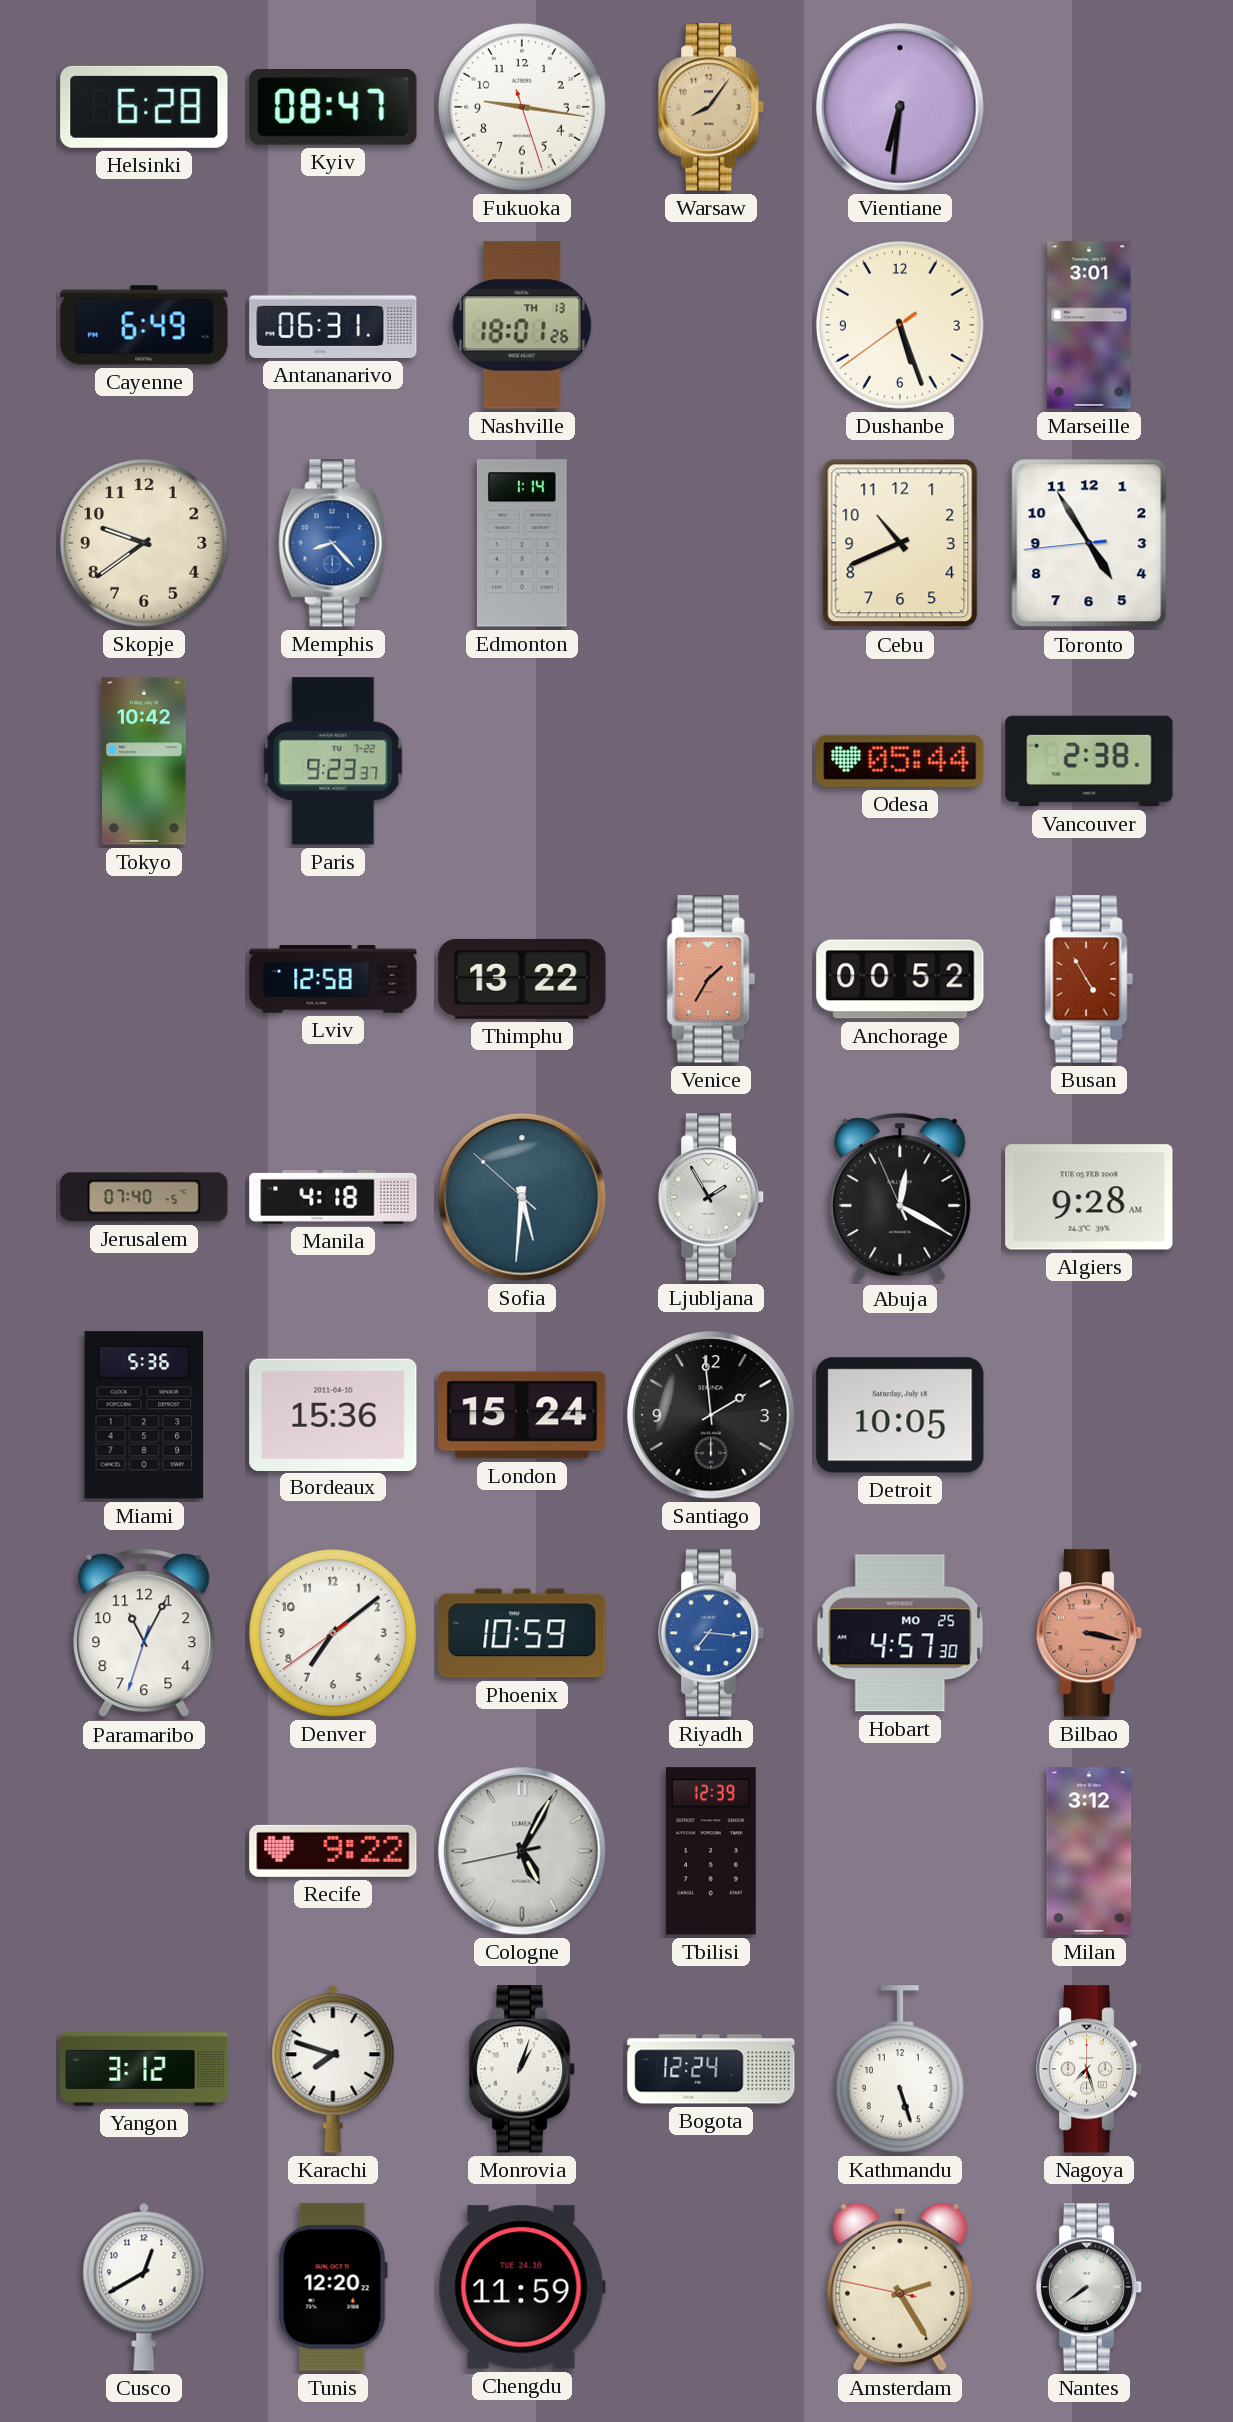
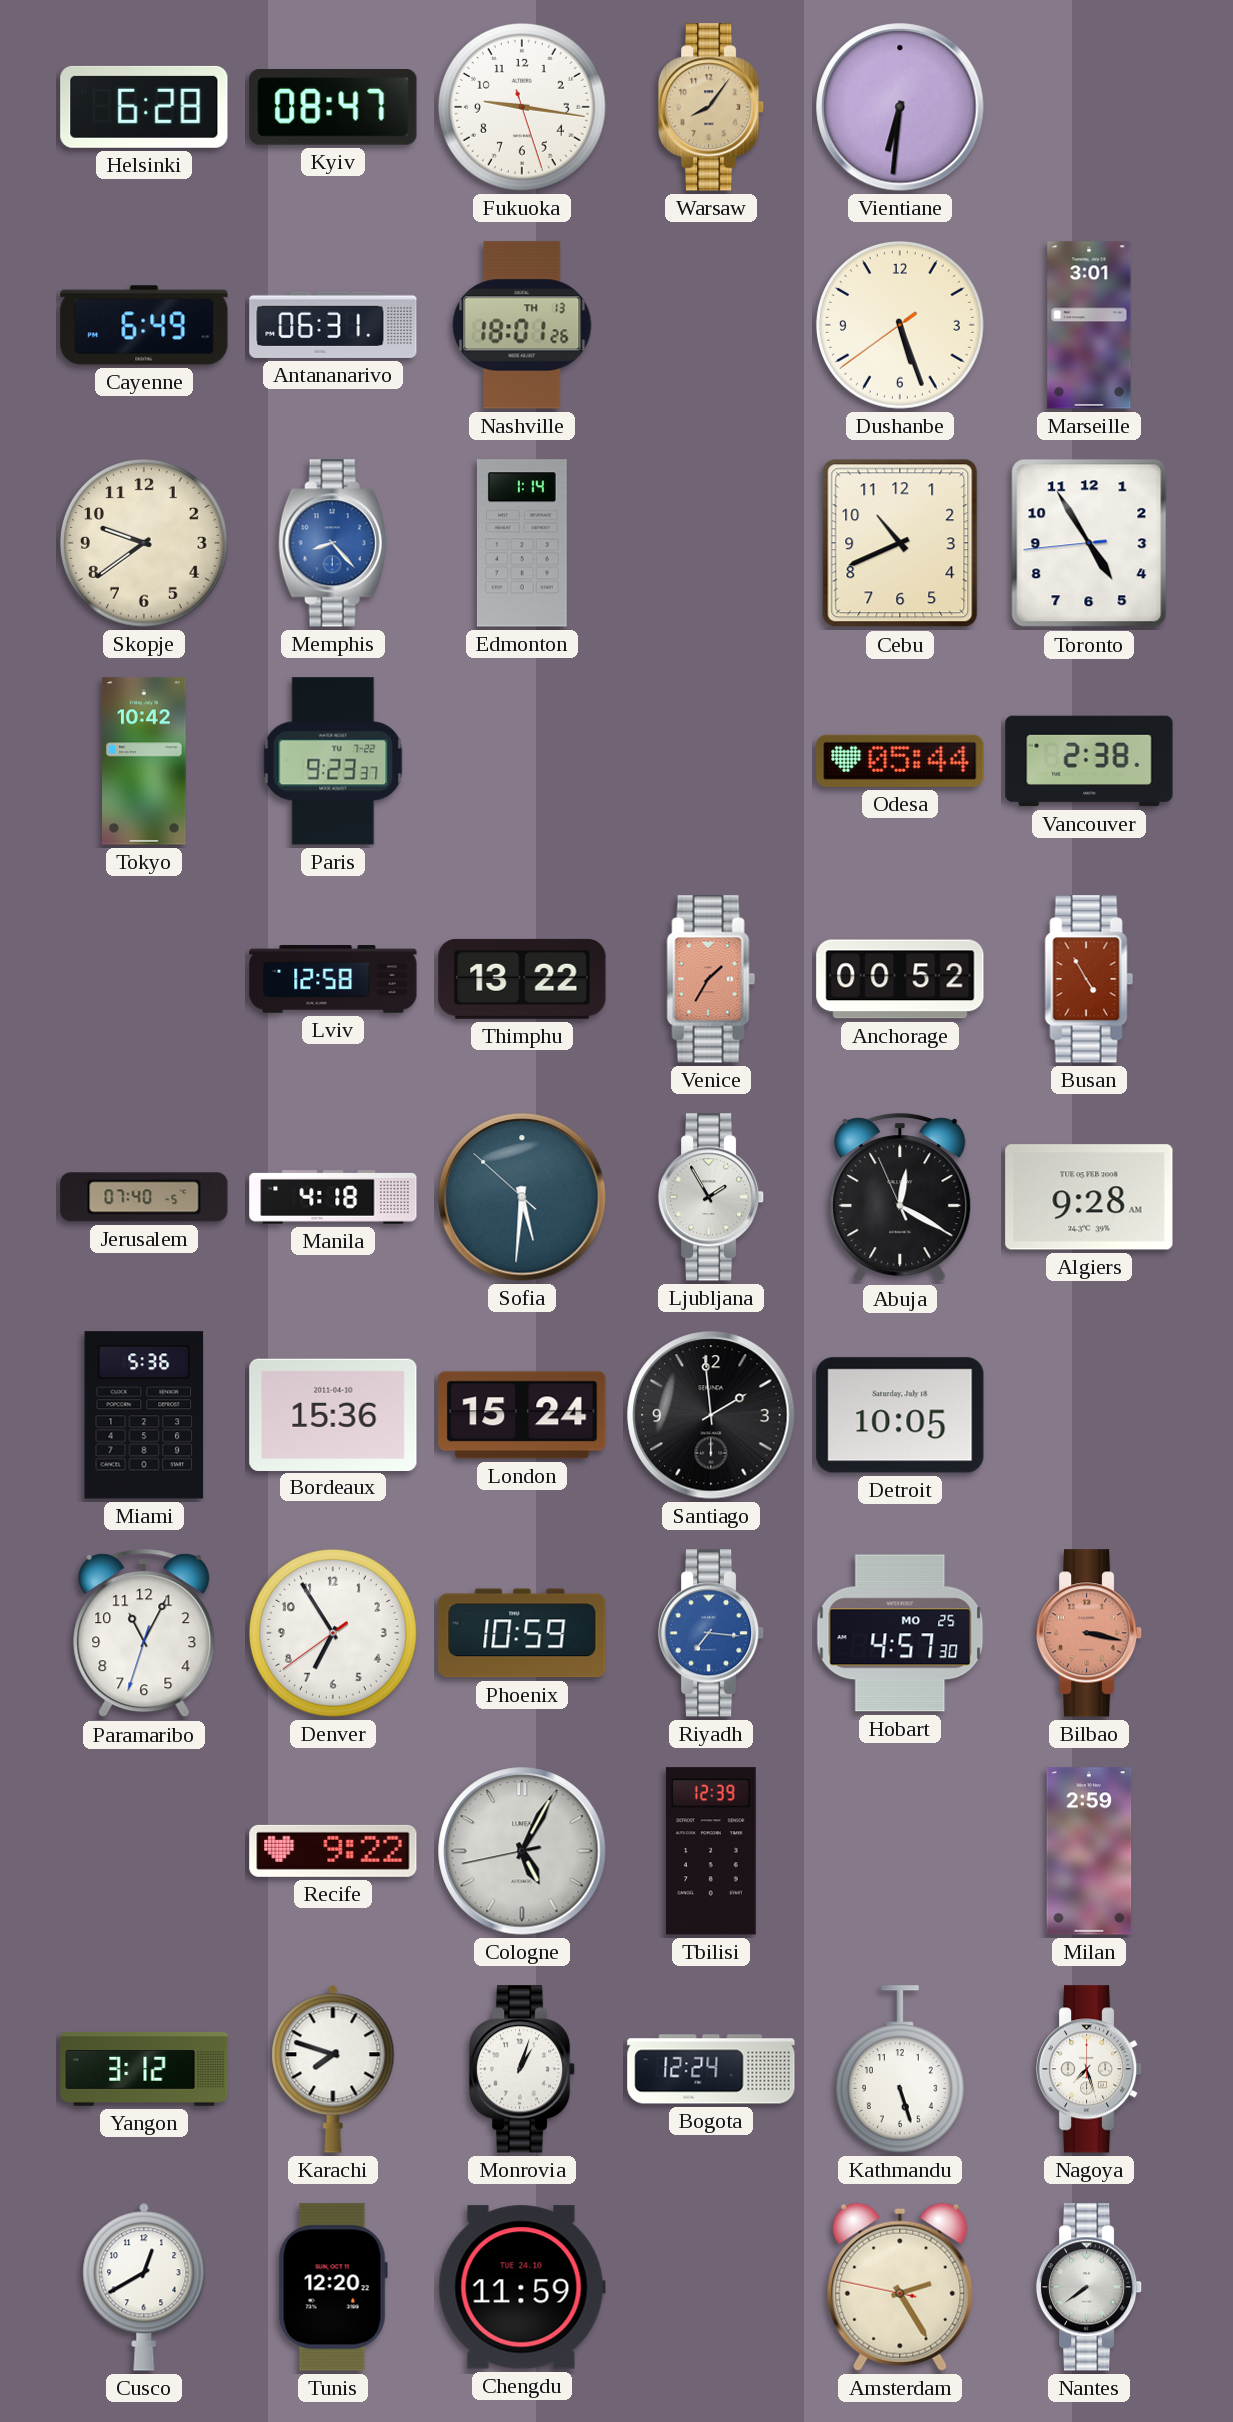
Denver: 7:08 -> 6:54
Milan: 3:12 -> 2:59
